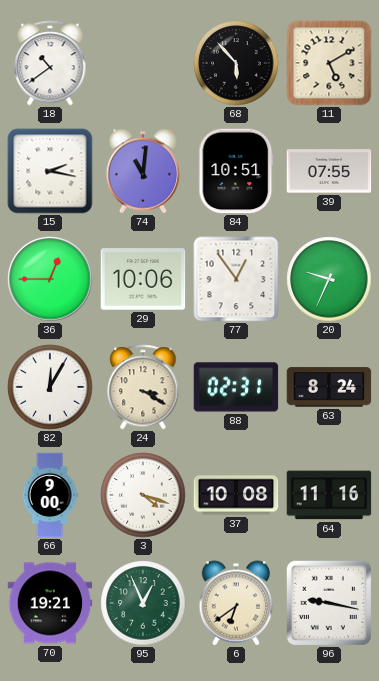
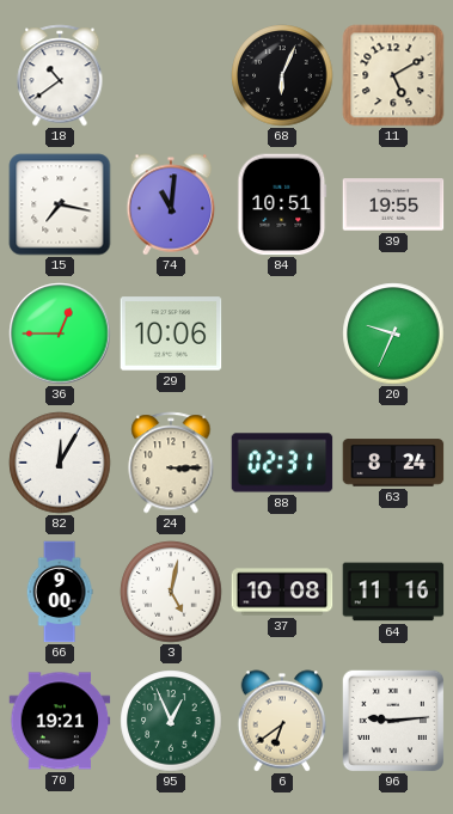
68: 5:53 -> 6:04
15: 2:17 -> 7:17
39: 07:55 -> 19:55
77: 12:54 -> none
24: 3:20 -> 3:15
3: 4:18 -> 5:02
96: 9:17 -> 9:14
